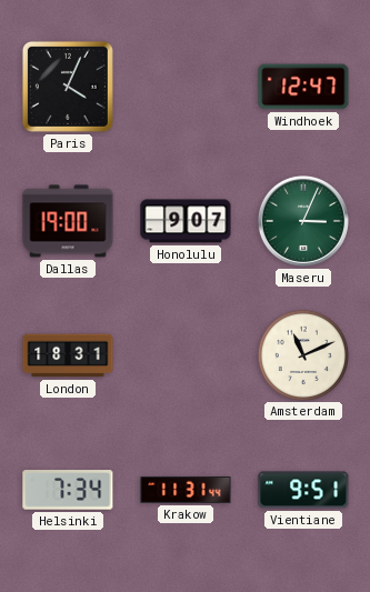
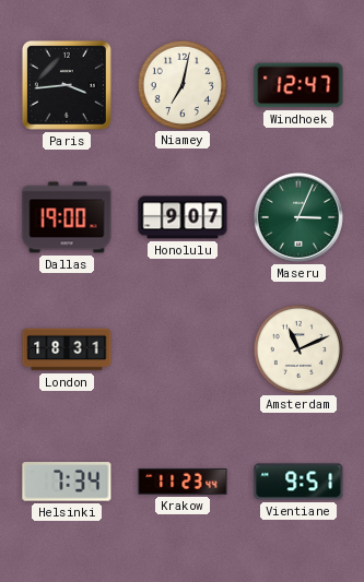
Paris: 4:04 -> 3:44
Niamey: none -> 7:02
Krakow: 11:31 -> 11:23
